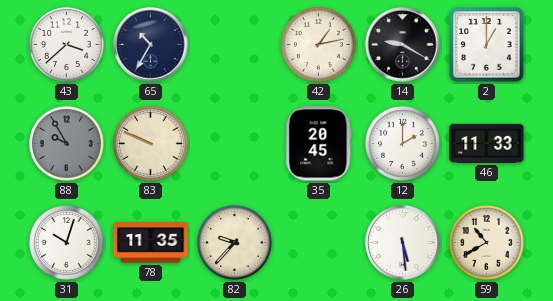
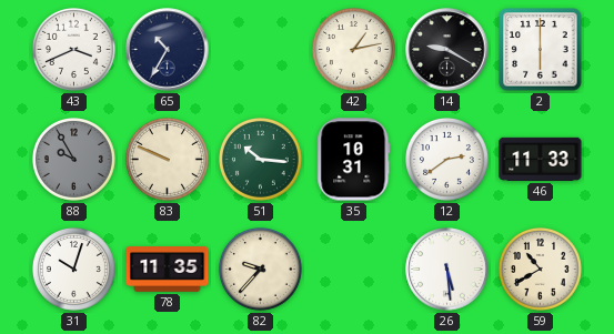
43: 3:38 -> 3:41
2: 1:00 -> 6:00
51: none -> 10:16
35: 20:45 -> 10:31
12: 2:00 -> 2:39
